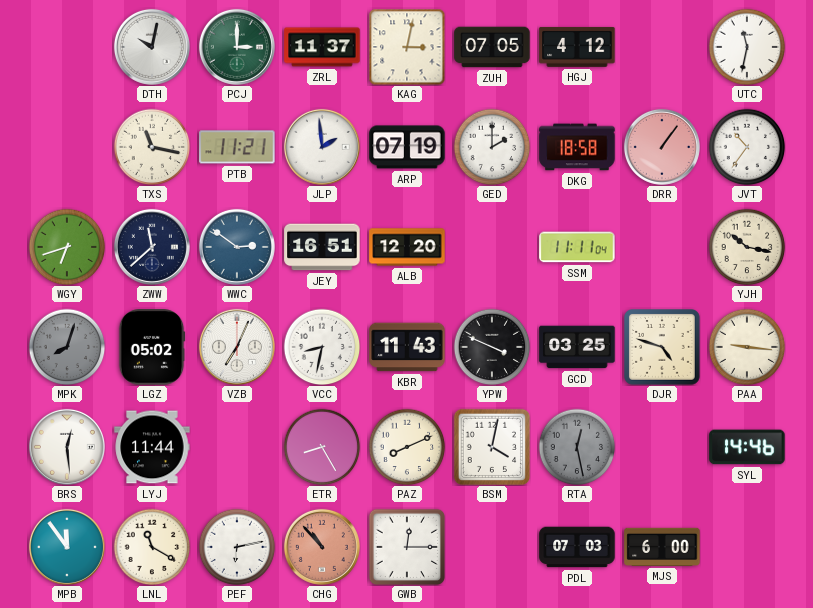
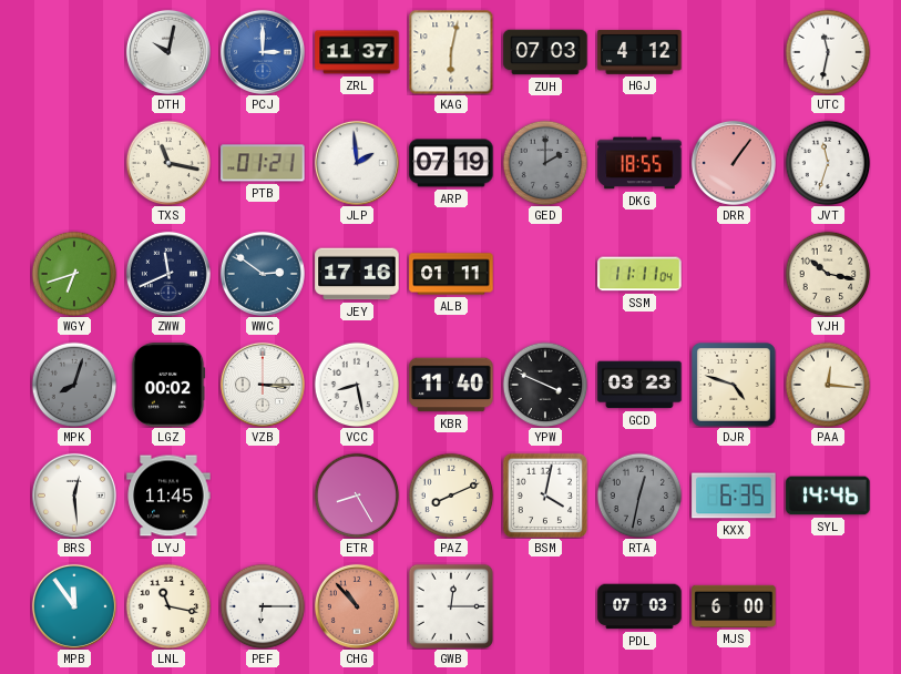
PCJ dial: green -> blue
KAG: 3:02 -> 6:02
ZUH: 07:05 -> 07:03
PTB: 11:21 -> 01:21
GED dial: white -> grey
DKG: 18:58 -> 18:55
JVT: 10:36 -> 11:33
ZWW: 11:38 -> 11:41
JEY: 16:51 -> 17:16
ALB: 12:20 -> 01:11
LGZ: 05:02 -> 00:02
VZB: 7:04 -> 3:15
VCC: 8:32 -> 8:28
KBR: 11:43 -> 11:40
GCD: 03:25 -> 03:23
PAA: 9:16 -> 12:16
LYJ: 11:44 -> 11:45
RTA: 12:28 -> 12:32
KXX: none -> 6:35
LNL: 11:20 -> 11:17
PEF: 6:13 -> 6:15
